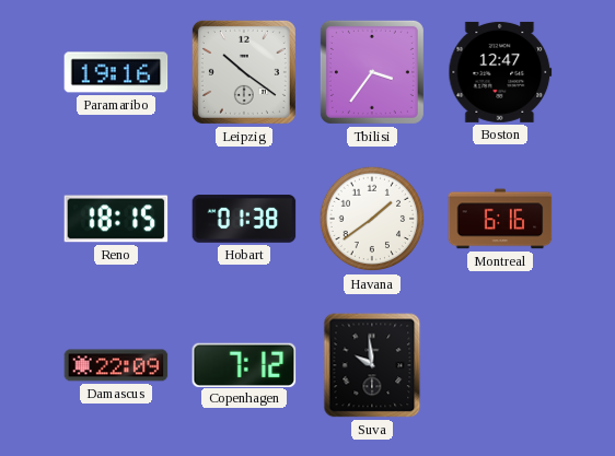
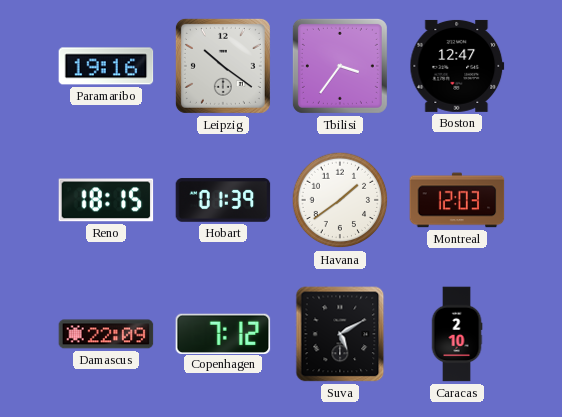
Hobart: 01:38 -> 01:39
Montreal: 6:16 -> 12:03
Suva: 9:59 -> 5:10
Caracas: none -> 2:10
